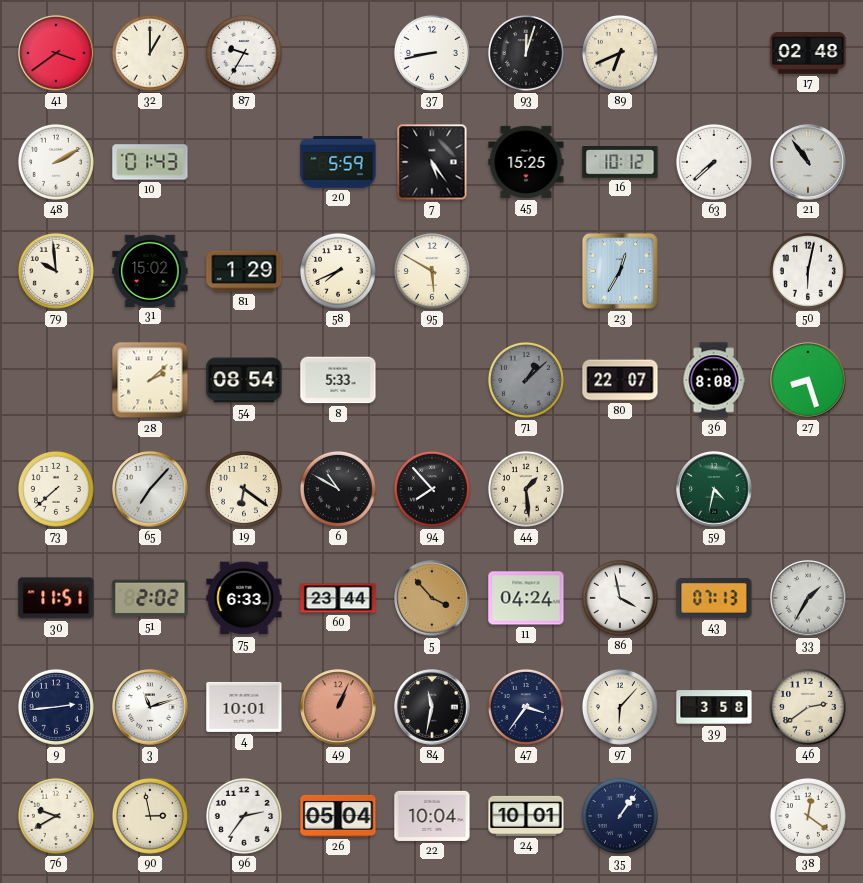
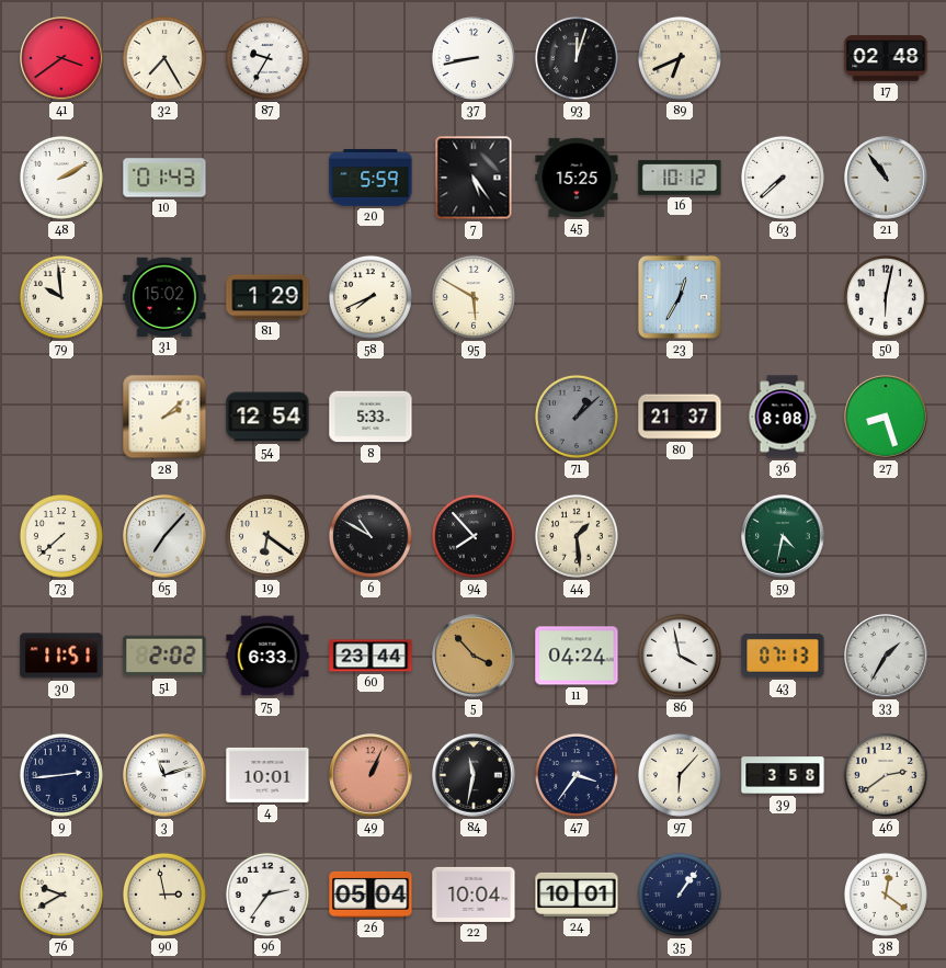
32: 1:00 -> 7:25
54: 08:54 -> 12:54
80: 22:07 -> 21:37
